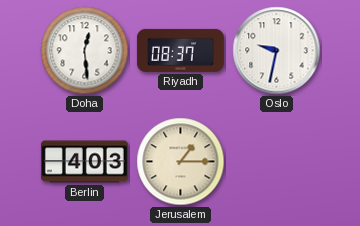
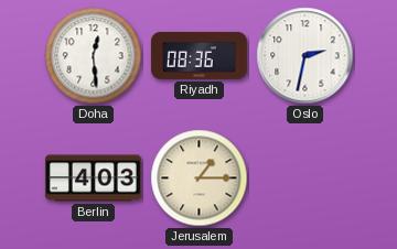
Riyadh: 08:37 -> 08:36
Oslo: 9:32 -> 2:32
